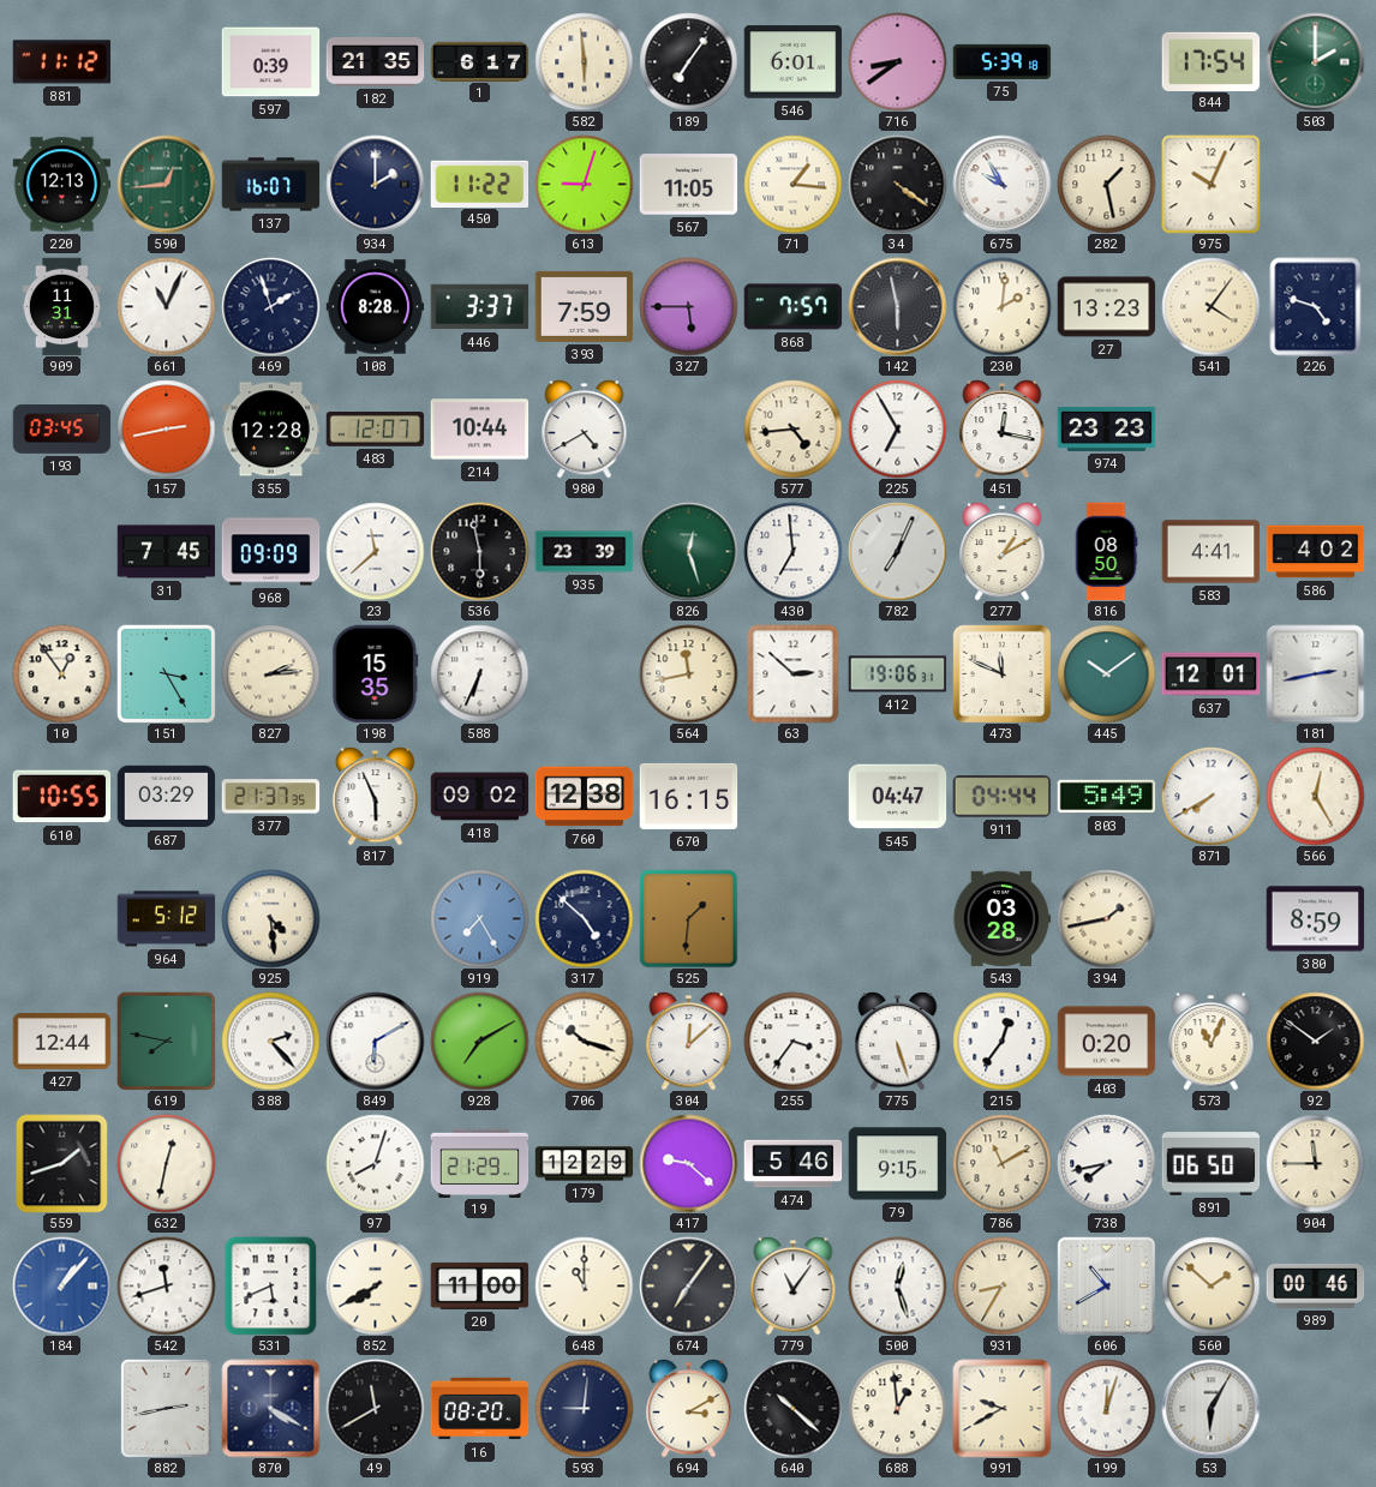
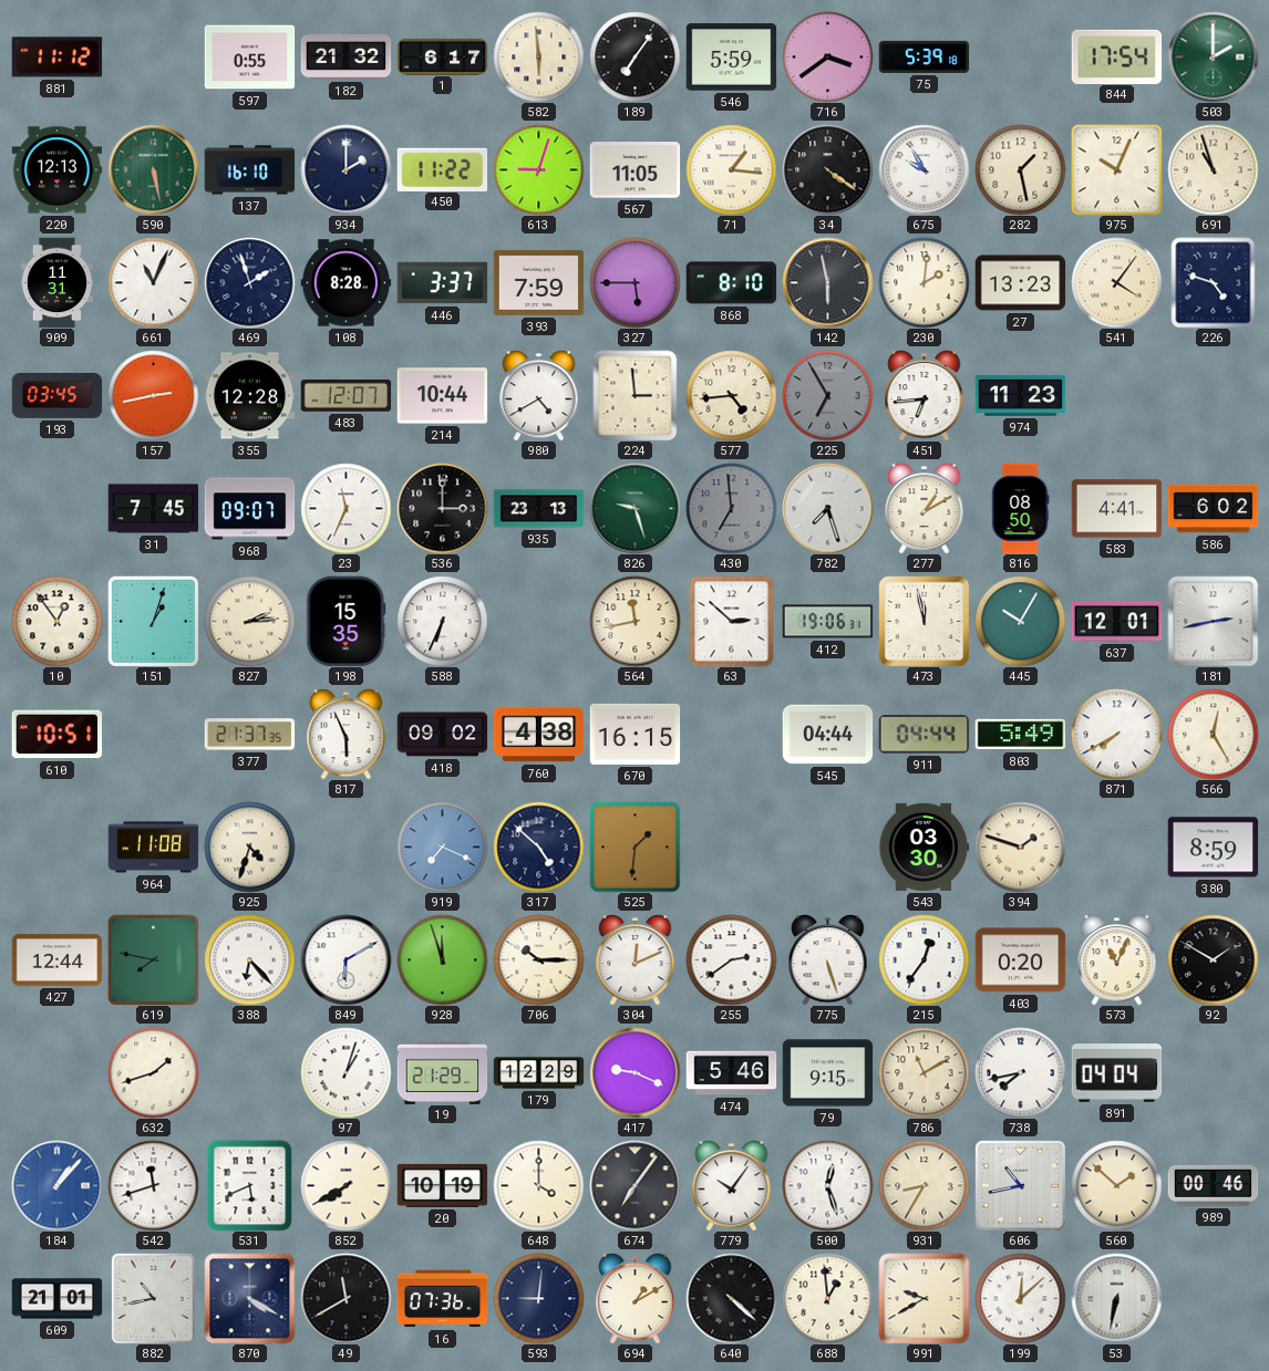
597: 0:39 -> 0:55
182: 21:35 -> 21:32
546: 6:01 -> 5:59
716: 8:39 -> 3:39
590: 12:44 -> 5:28
137: 16:07 -> 16:10
691: none -> 10:57
868: 7:57 -> 8:10
224: none -> 2:59
225 dial: white -> grey
451: 12:17 -> 6:44
974: 23:23 -> 11:23
968: 09:09 -> 09:07
23: 11:38 -> 11:34
536: 5:58 -> 3:00
935: 23:39 -> 23:13
826: 12:27 -> 9:27
430 dial: white -> grey
782: 7:04 -> 7:27
586: 4:02 -> 6:02
151: 3:25 -> 1:03
473: 11:49 -> 11:58
445: 10:09 -> 10:05
610: 10:55 -> 10:51
687: 03:29 -> none
760: 12:38 -> 4:38
545: 04:47 -> 04:44
964: 5:12 -> 11:08
925: 4:29 -> 4:33
919: 7:25 -> 7:19
543: 03:28 -> 03:30
394: 1:43 -> 1:48
388: 2:23 -> 6:23
928: 7:10 -> 11:57
706: 10:18 -> 10:15
304: 12:08 -> 12:11
255: 3:36 -> 2:39
92: 1:51 -> 1:50
559: 1:42 -> none
632: 12:32 -> 1:42
97: 8:03 -> 1:03
417: 9:22 -> 9:19
891: 06:50 -> 04:04
904: 11:45 -> none
20: 11:00 -> 10:19
648: 11:00 -> 4:00
779: 11:06 -> 10:06
606: 10:40 -> 10:43
609: none -> 21:01
882: 2:43 -> 10:43
16: 08:20 -> 07:36
694: 3:10 -> 1:10
640: 10:22 -> 4:22
199: 12:03 -> 12:08
53: 6:05 -> 6:32
